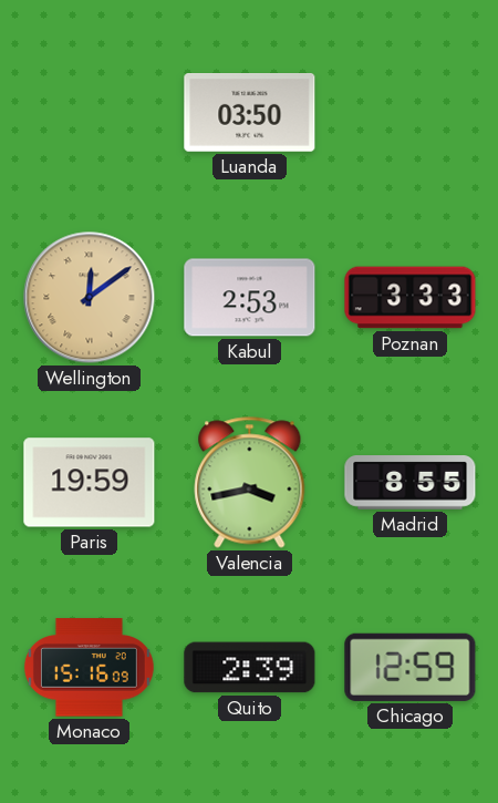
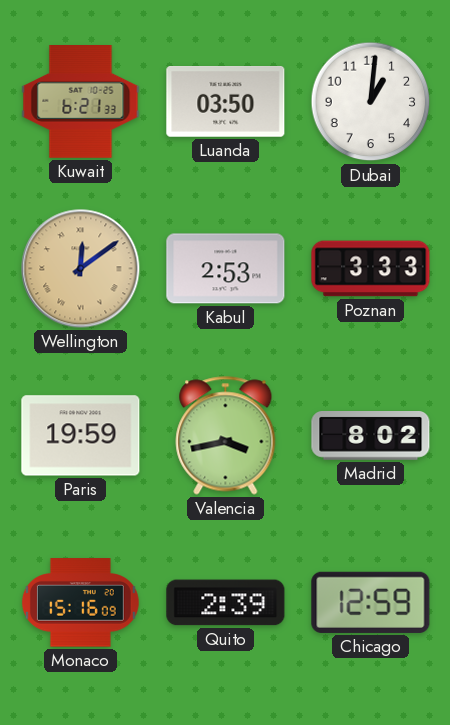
Kuwait: none -> 6:21
Dubai: none -> 1:01
Madrid: 8:55 -> 8:02
